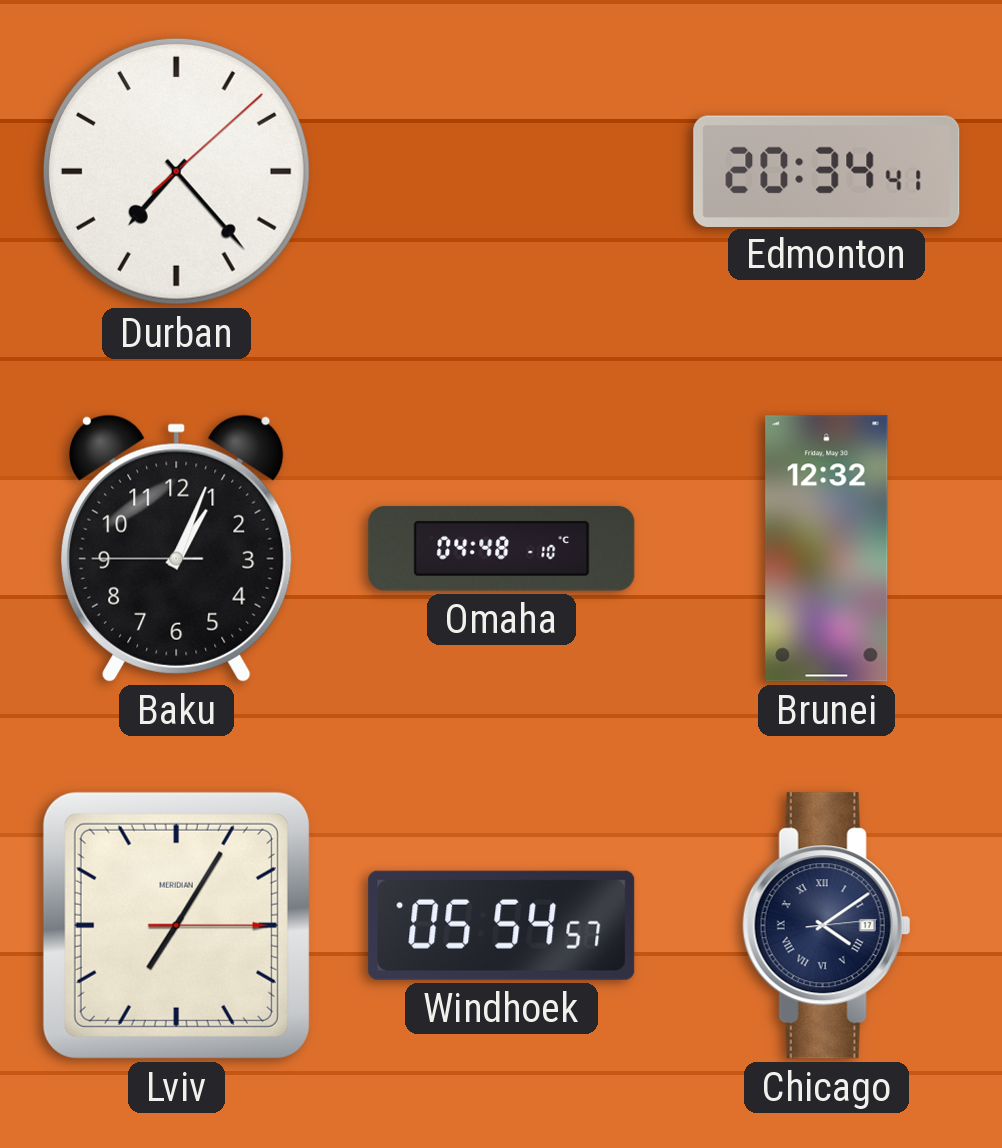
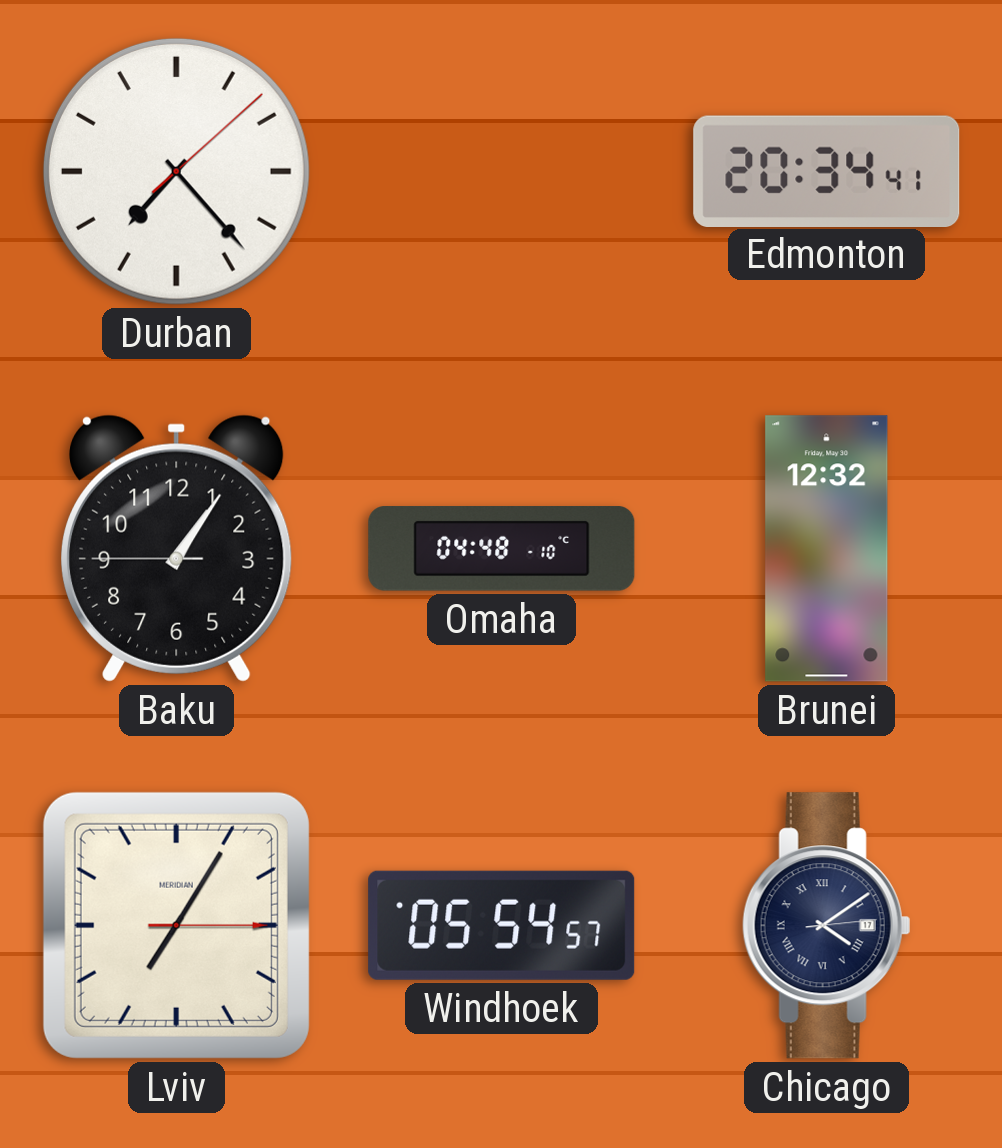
Baku: 1:03 -> 1:05
